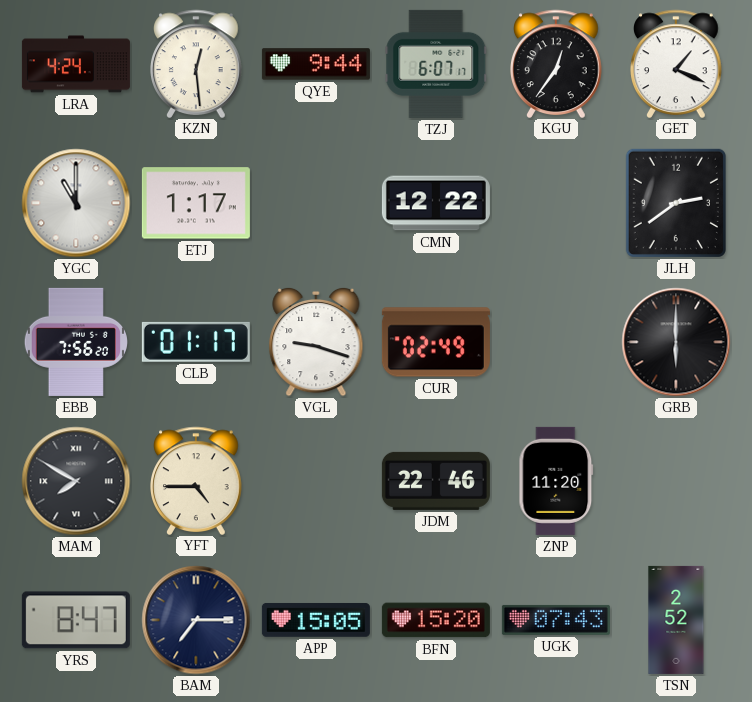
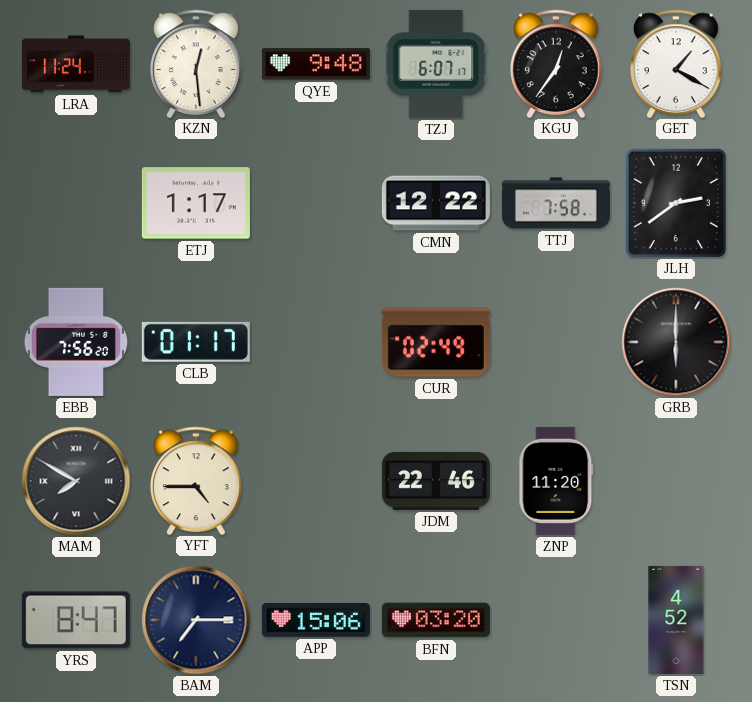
LRA: 4:24 -> 11:24
QYE: 9:44 -> 9:48
GET: 1:19 -> 1:20
YGC: 11:00 -> none
TTJ: none -> 7:58
VGL: 9:18 -> none
APP: 15:05 -> 15:06
BFN: 15:20 -> 03:20
UGK: 07:43 -> none
TSN: 2:52 -> 4:52
